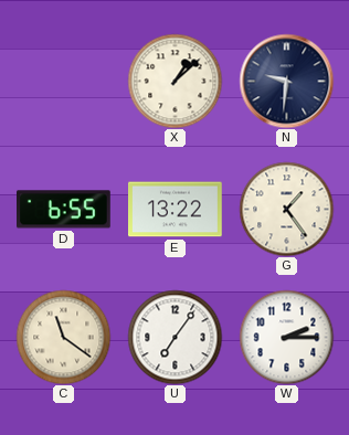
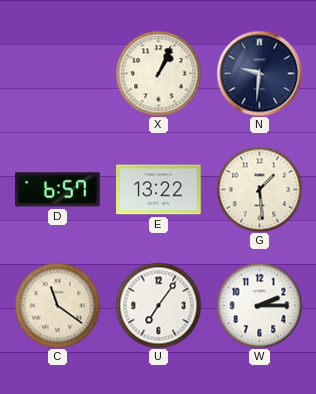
X: 1:08 -> 1:04
D: 6:55 -> 6:57
G: 1:24 -> 1:29
